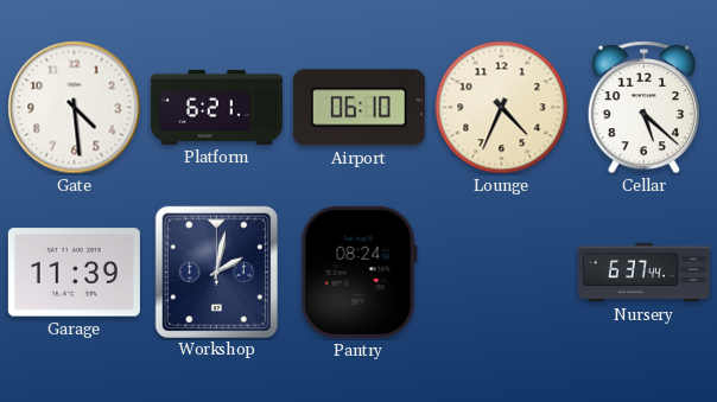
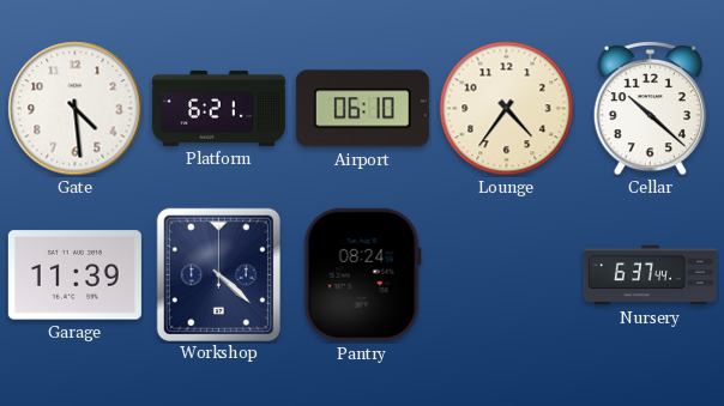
Lounge: 4:34 -> 4:36
Cellar: 5:22 -> 10:22
Workshop: 2:02 -> 4:22
